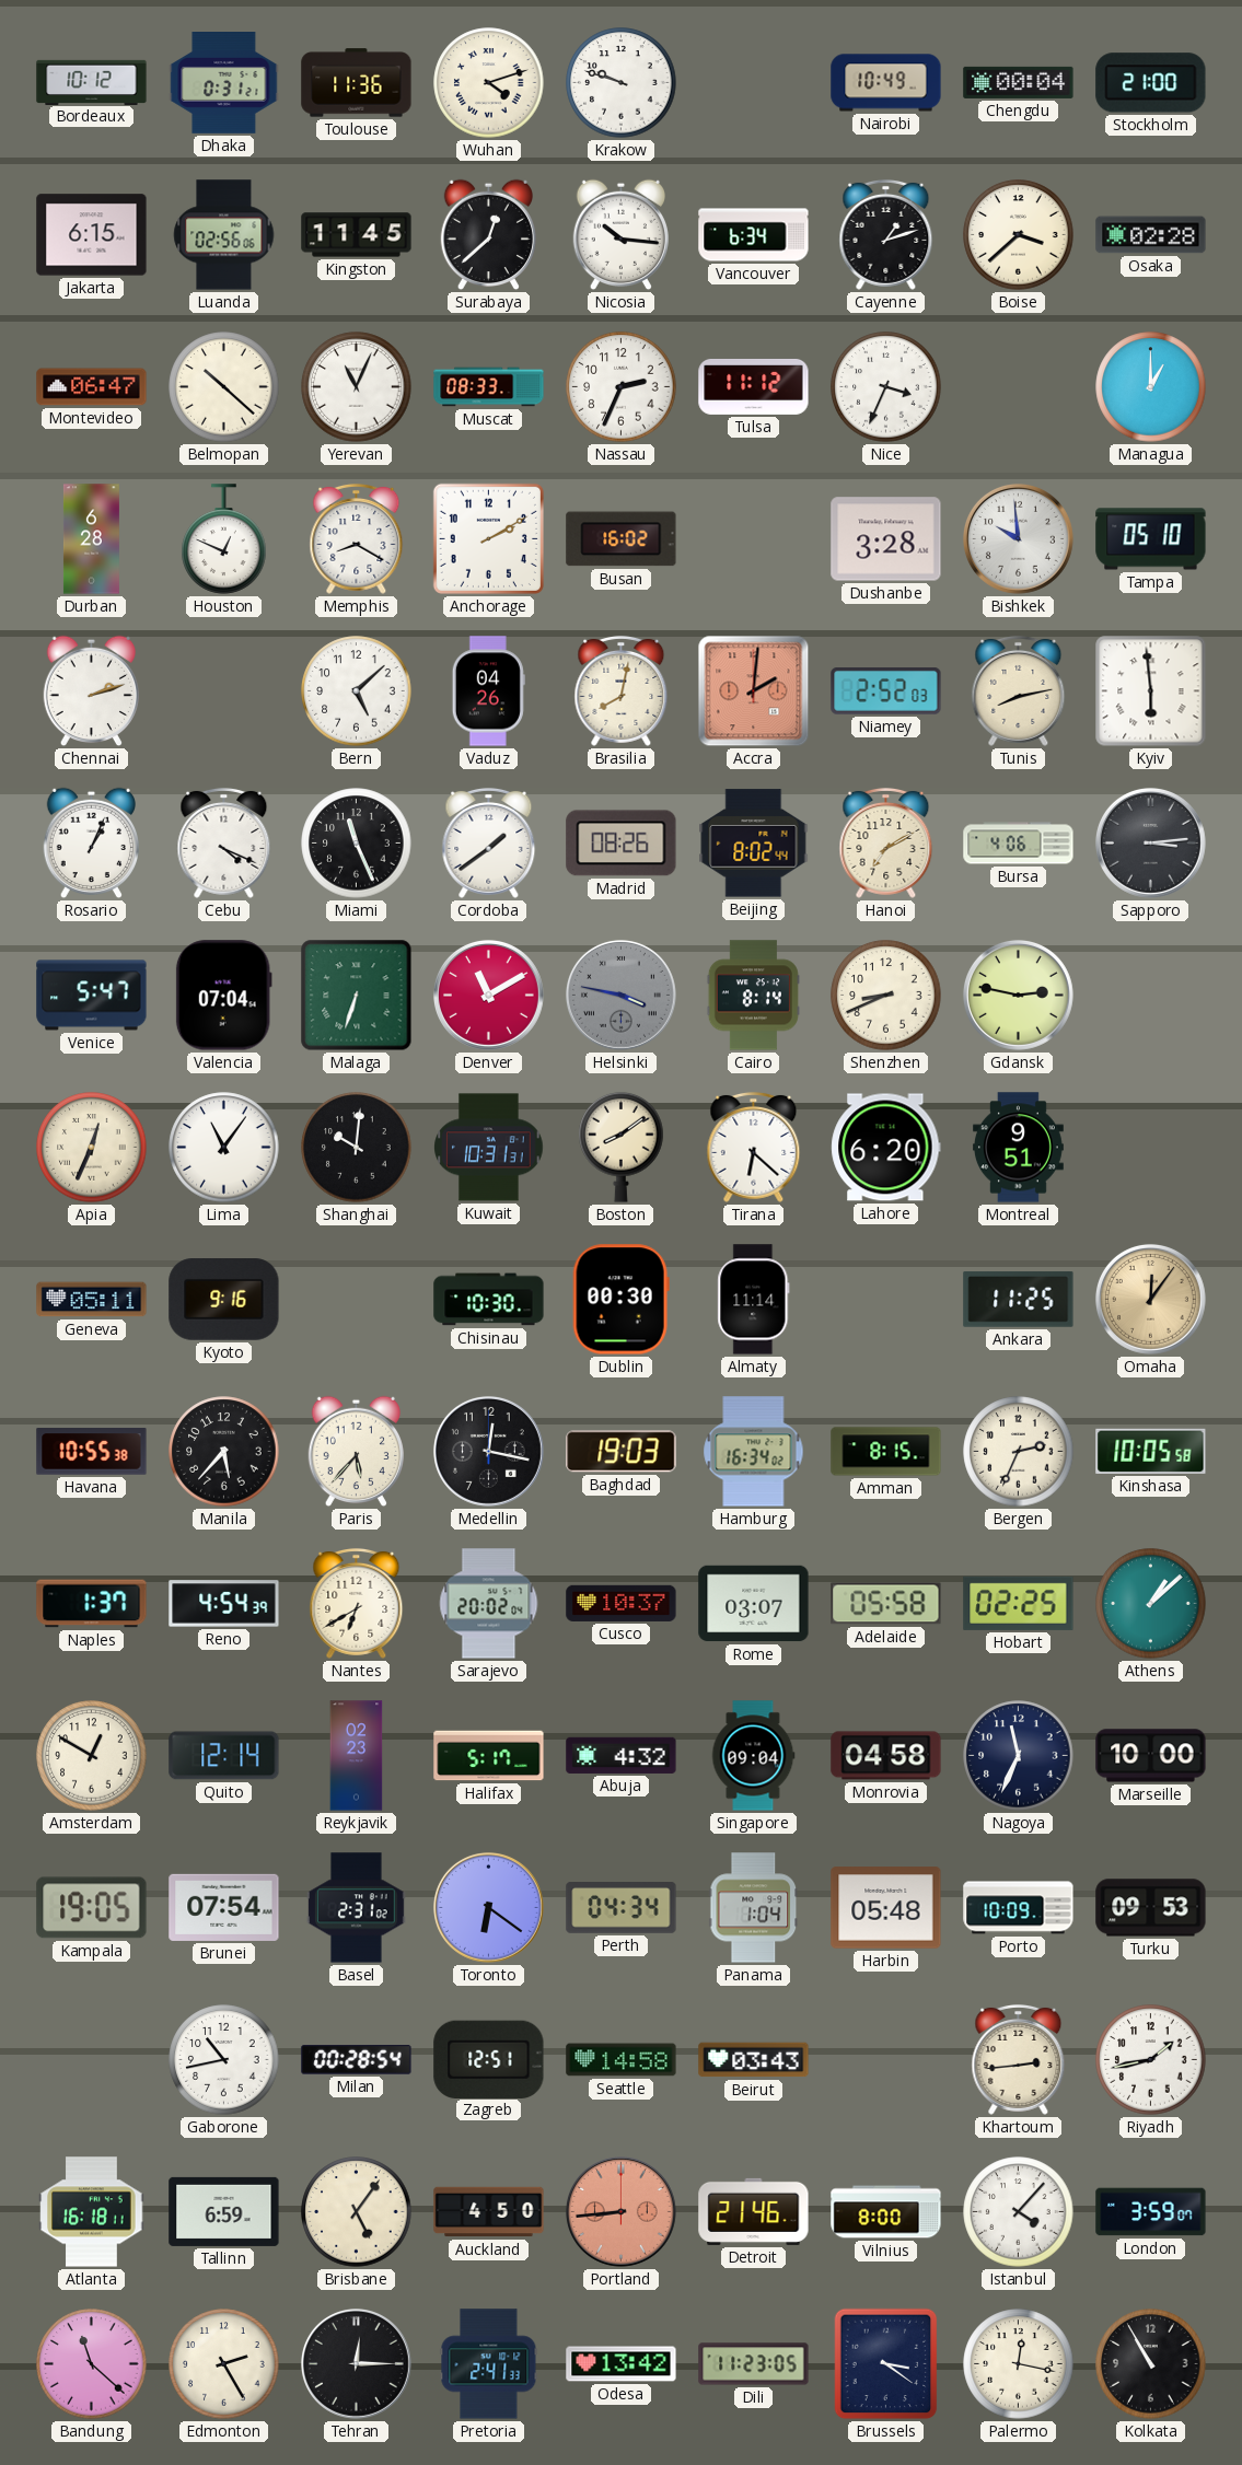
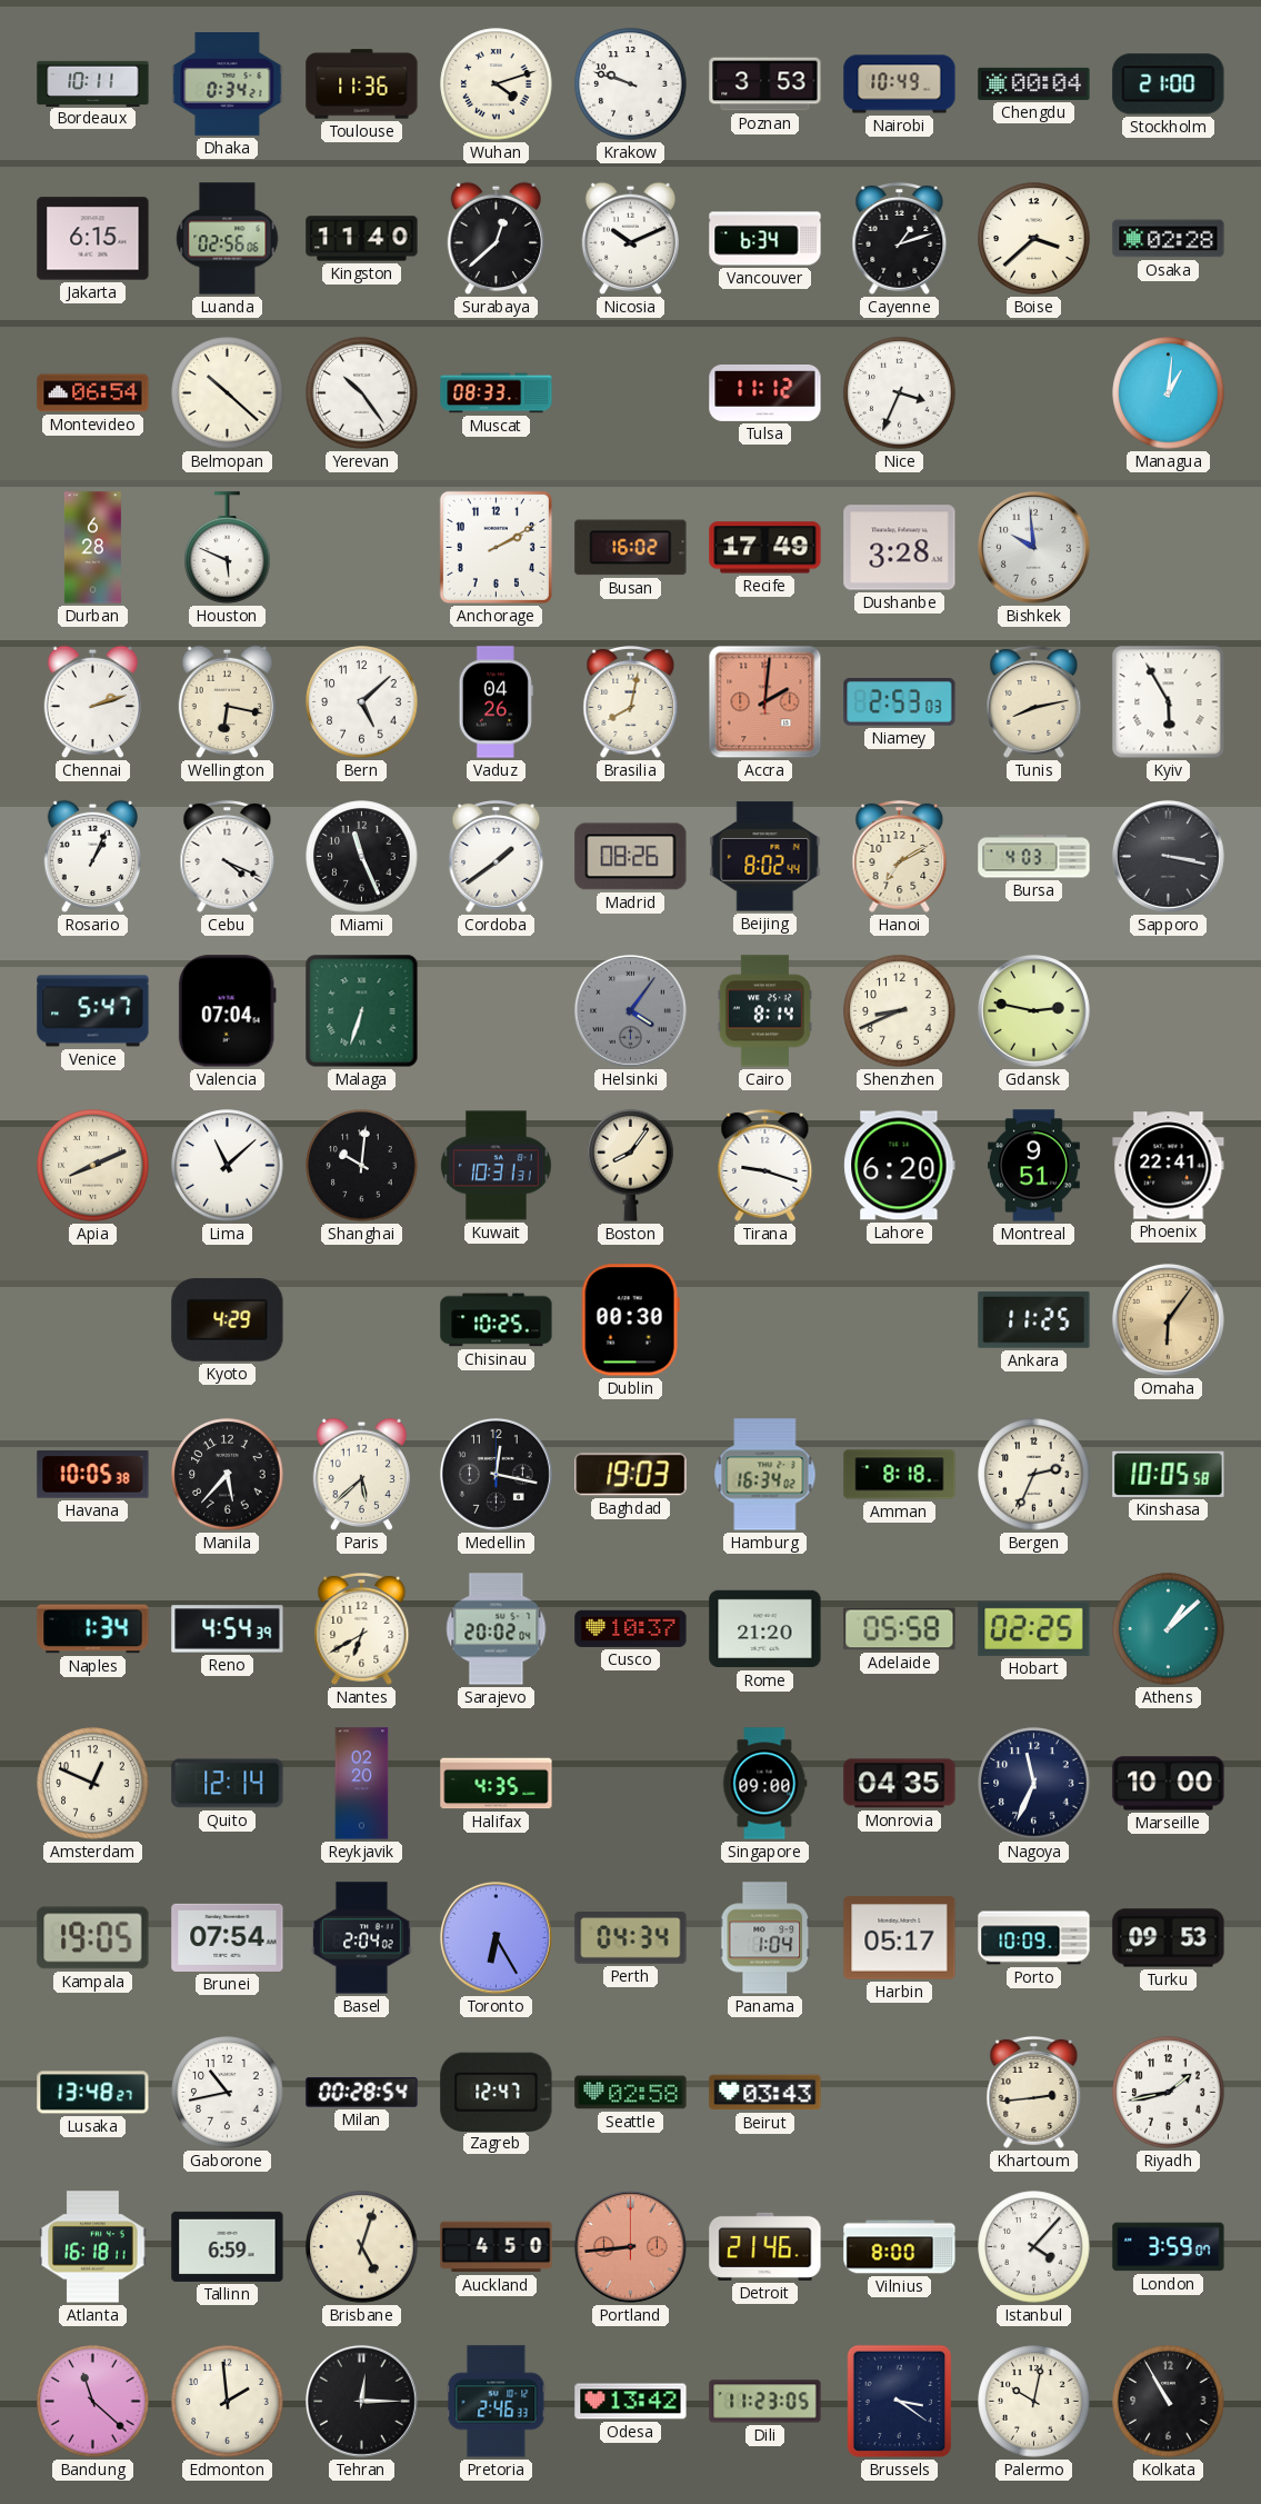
Bordeaux: 10:12 -> 10:11
Dhaka: 0:31 -> 0:34
Poznan: none -> 3:53
Kingston: 11:45 -> 11:40
Nicosia: 10:16 -> 10:11
Montevideo: 06:47 -> 06:54
Yerevan: 11:04 -> 10:24
Nassau: 2:34 -> none
Managua: 1:00 -> 1:01
Houston: 12:49 -> 5:49
Memphis: 8:20 -> none
Recife: none -> 17:49
Tampa: 05:10 -> none
Wellington: none -> 6:17
Niamey: 2:52 -> 2:53
Kyiv: 5:59 -> 5:55
Bursa: 4:06 -> 4:03
Sapporo: 3:14 -> 3:17
Denver: 11:10 -> none
Helsinki: 3:47 -> 4:06
Apia: 12:34 -> 8:11
Lima: 11:06 -> 11:08
Boston: 8:09 -> 8:06
Tirana: 6:22 -> 9:18
Phoenix: none -> 22:41
Geneva: 05:11 -> none
Kyoto: 9:16 -> 4:29
Chisinau: 10:30 -> 10:25
Almaty: 11:14 -> none
Omaha: 12:06 -> 6:06
Havana: 10:55 -> 10:05
Paris: 5:37 -> 5:38
Amman: 8:15 -> 8:18
Naples: 1:37 -> 1:34
Rome: 03:07 -> 21:20
Amsterdam: 12:50 -> 12:49
Reykjavik: 02:23 -> 02:20
Halifax: 5:17 -> 4:35
Abuja: 4:32 -> none
Singapore: 09:04 -> 09:00
Monrovia: 04:58 -> 04:35
Basel: 2:31 -> 2:04
Toronto: 6:21 -> 6:25
Harbin: 05:48 -> 05:17
Lusaka: none -> 13:48
Zagreb: 12:51 -> 12:47
Seattle: 14:58 -> 02:58
Brisbane: 5:06 -> 5:03
Edmonton: 2:25 -> 1:59
Pretoria: 2:41 -> 2:46
Palermo: 12:17 -> 10:02
